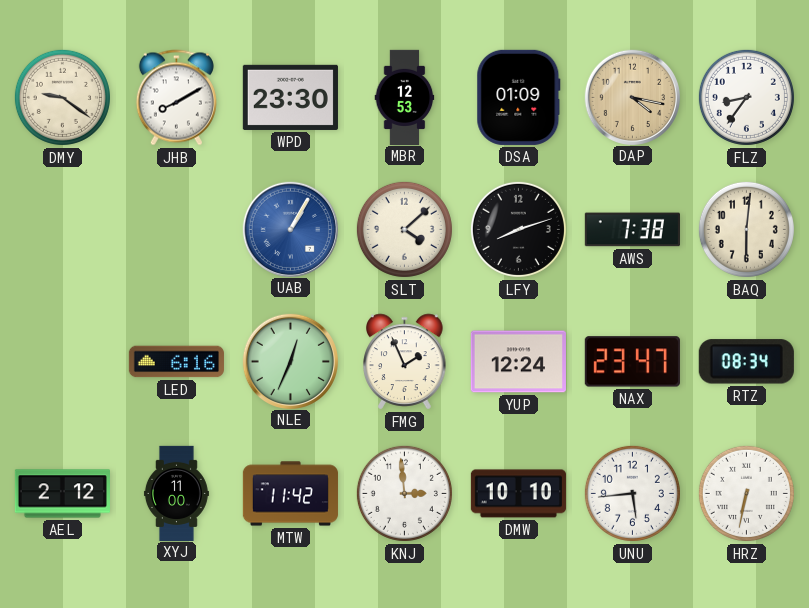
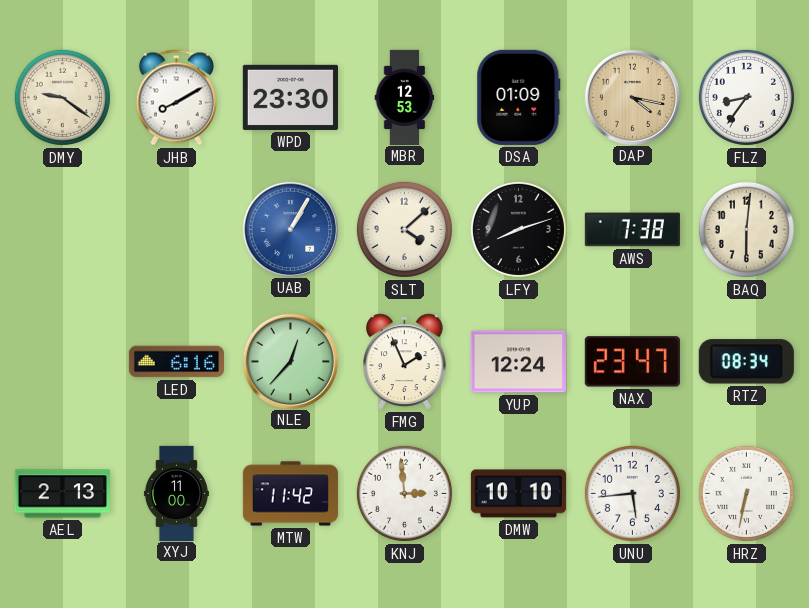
NLE: 12:34 -> 12:37
AEL: 2:12 -> 2:13
